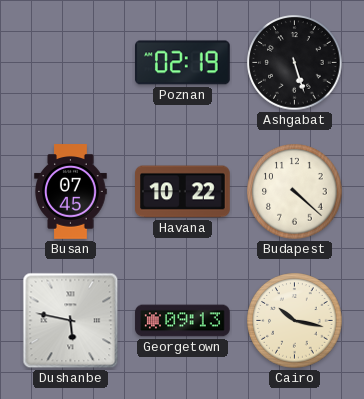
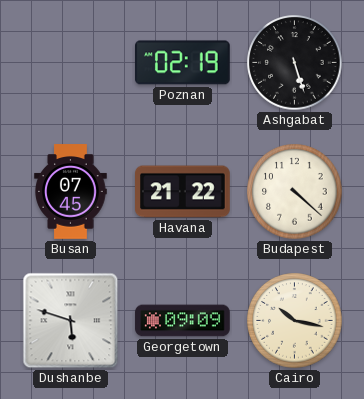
Havana: 10:22 -> 21:22
Dushanbe: 5:47 -> 5:48
Georgetown: 09:13 -> 09:09
